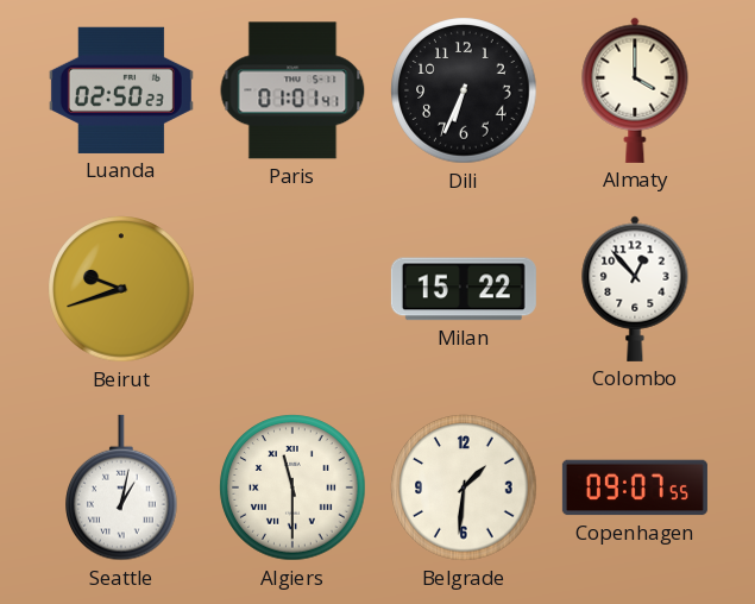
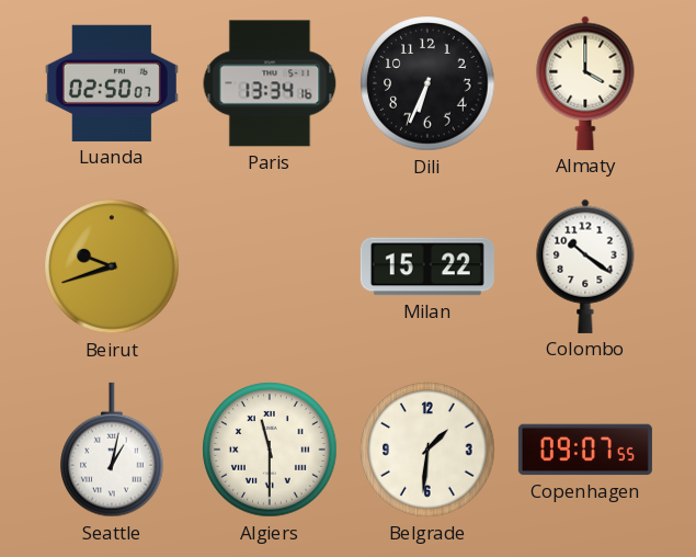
Luanda: 02:50:23 -> 02:50:07
Paris: 01:01 -> 13:34
Colombo: 12:53 -> 10:21
